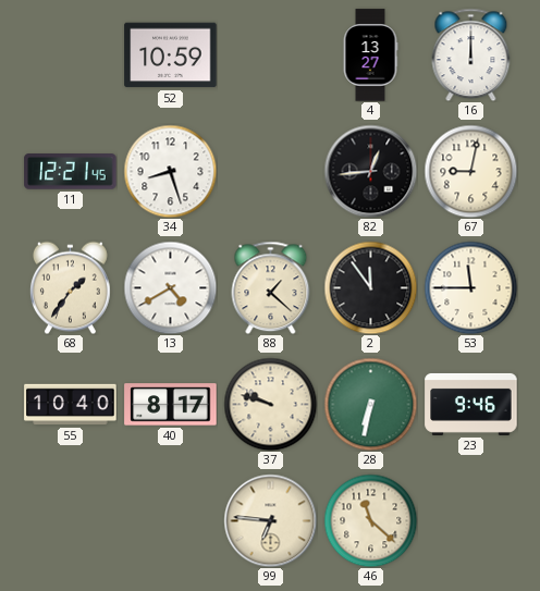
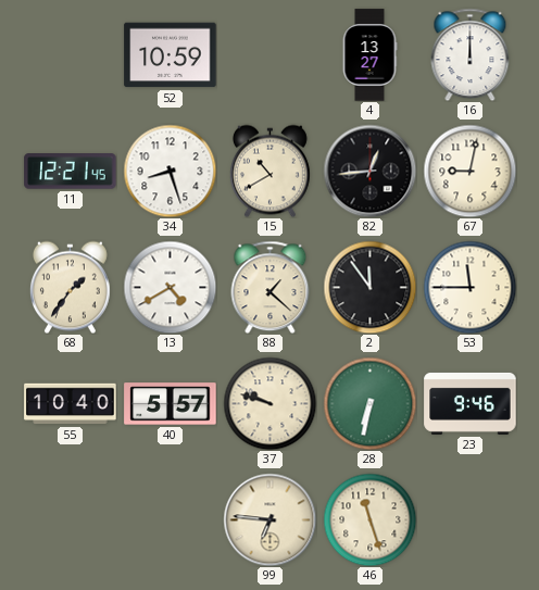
15: none -> 10:40
40: 8:17 -> 5:57
46: 11:22 -> 11:27
